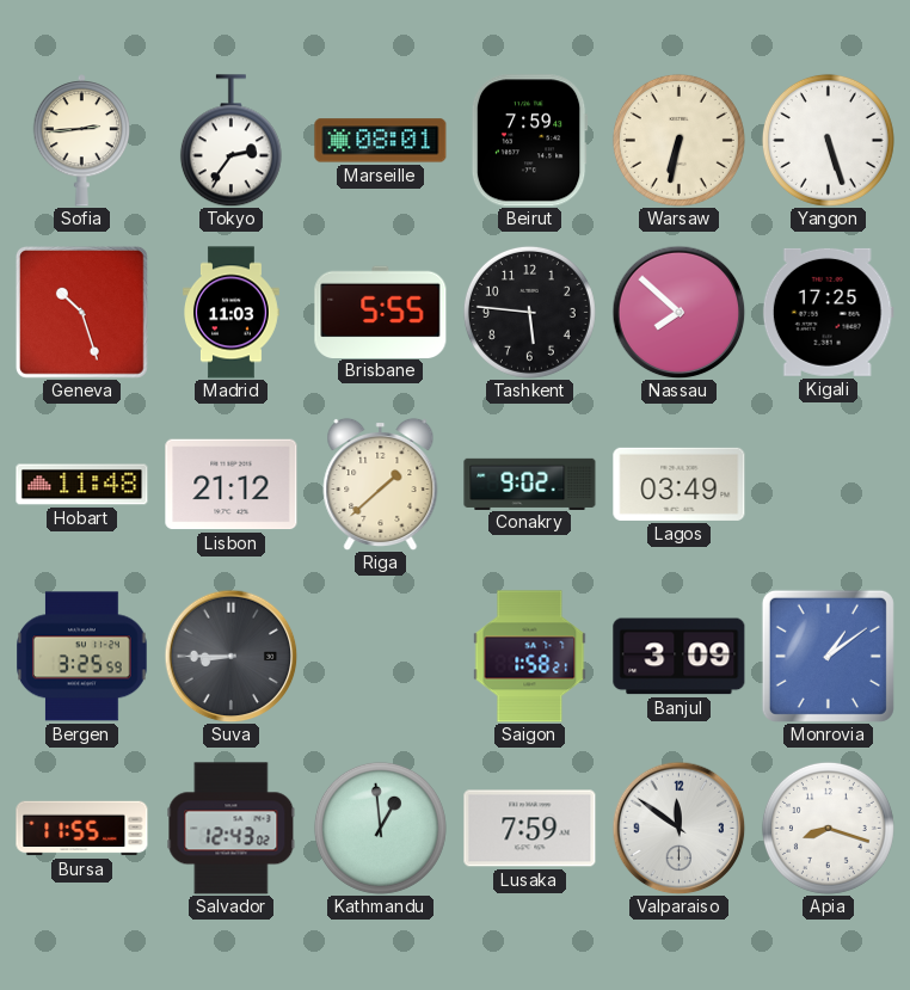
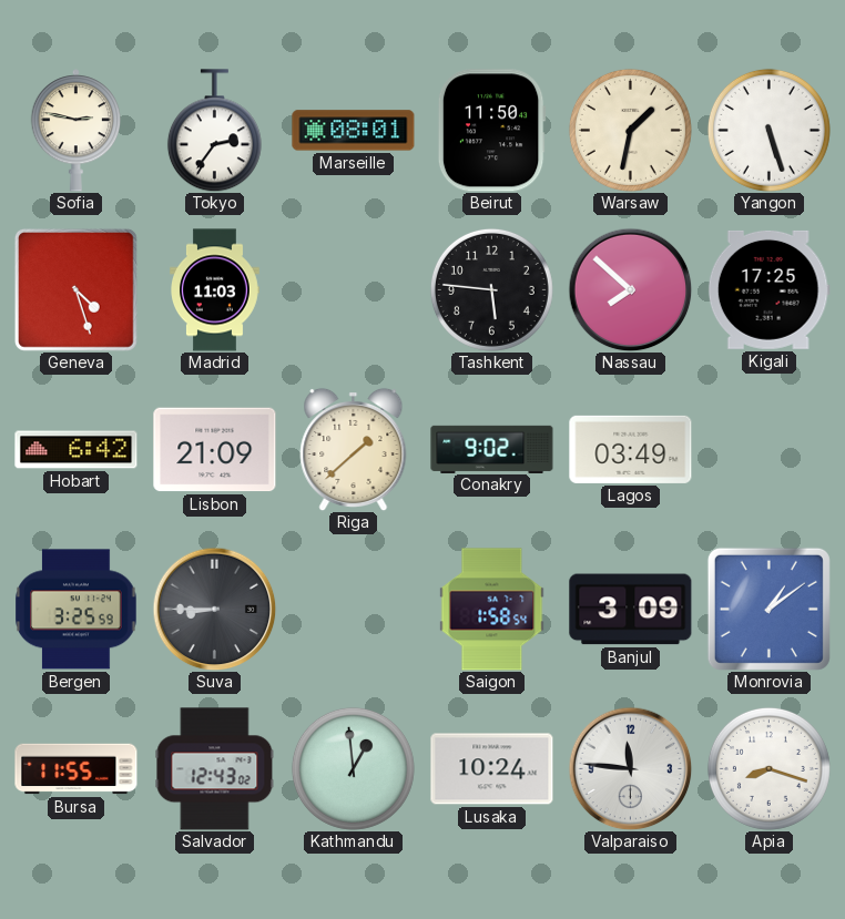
Sofia: 2:44 -> 2:47
Beirut: 7:59 -> 11:50
Warsaw: 6:32 -> 1:32
Geneva: 10:27 -> 4:27
Brisbane: 5:55 -> none
Hobart: 11:48 -> 6:42
Lisbon: 21:12 -> 21:09
Saigon: 1:58:21 -> 1:58:54
Lusaka: 7:59 -> 10:24
Valparaiso: 11:51 -> 11:46
